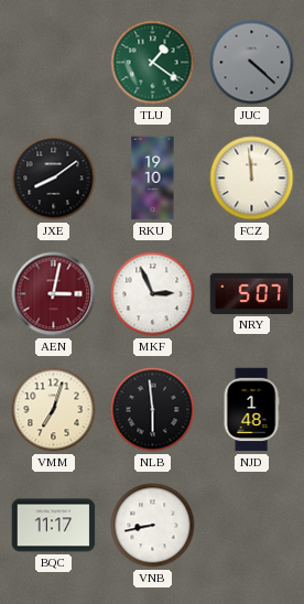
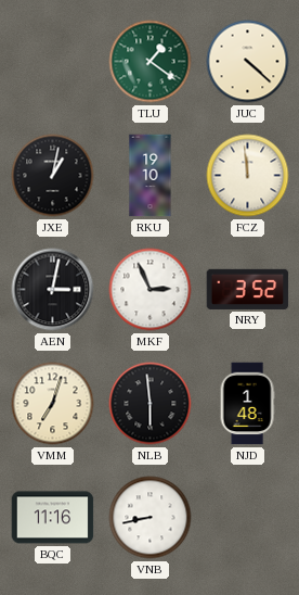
JUC dial: grey -> cream
JXE: 8:09 -> 1:02
AEN dial: burgundy -> black
NRY: 5:07 -> 3:52
BQC: 11:17 -> 11:16
